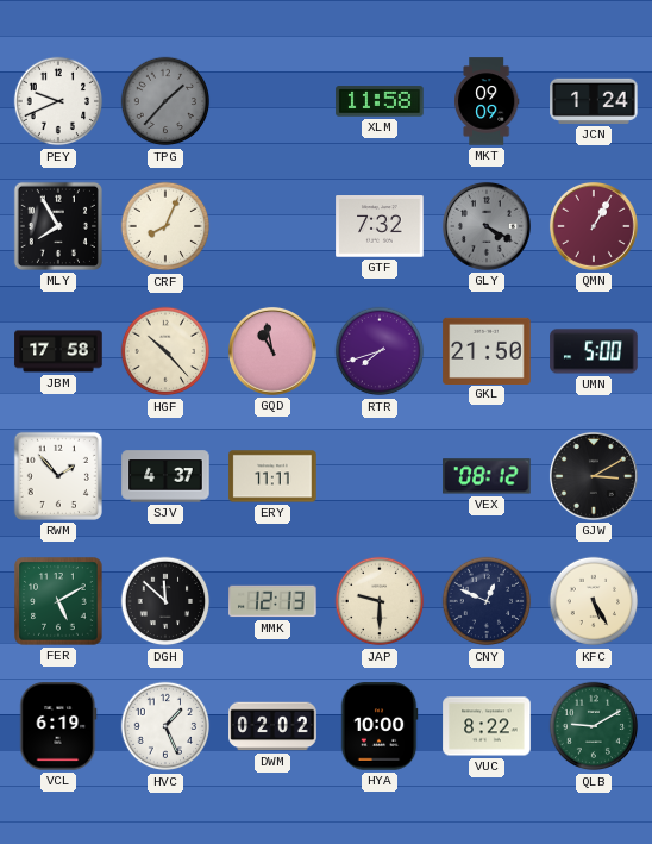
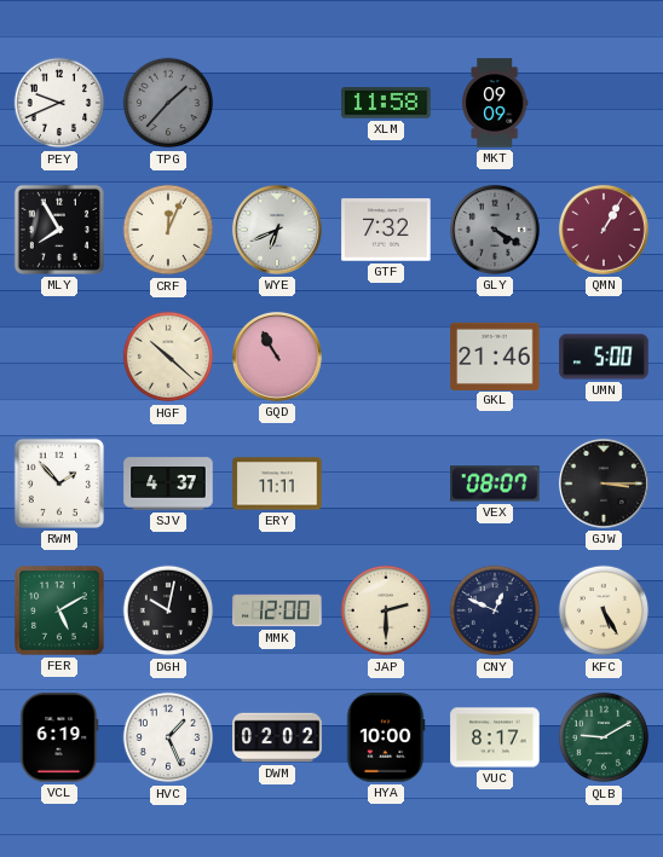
JCN: 1:24 -> none
CRF: 8:04 -> 12:04
WYE: none -> 6:41
JBM: 17:58 -> none
HGF: 10:23 -> 10:22
GQD: 10:58 -> 10:55
RTR: 7:42 -> none
GKL: 21:50 -> 21:46
VEX: 08:12 -> 08:07
GJW: 3:10 -> 3:15
DGH: 11:52 -> 10:02
MMK: 12:13 -> 12:00
JAP: 9:30 -> 2:30
VUC: 8:22 -> 8:17
